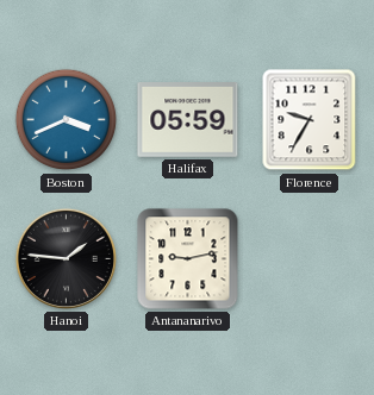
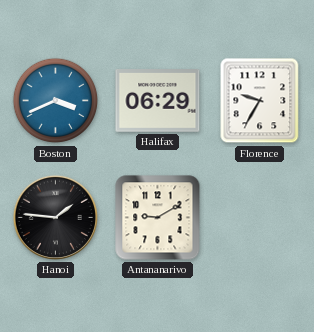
Halifax: 05:59 -> 06:29
Antananarivo: 9:13 -> 9:10
